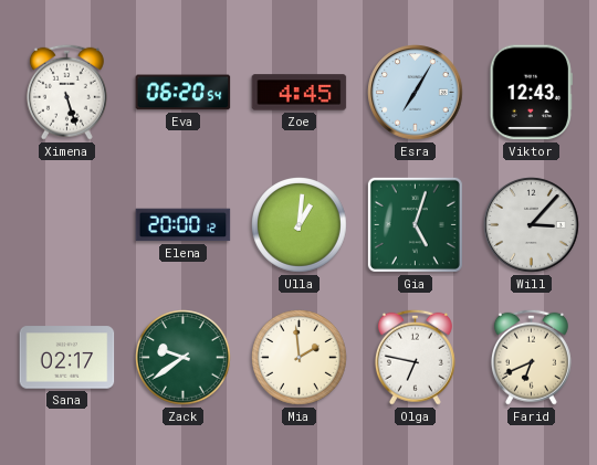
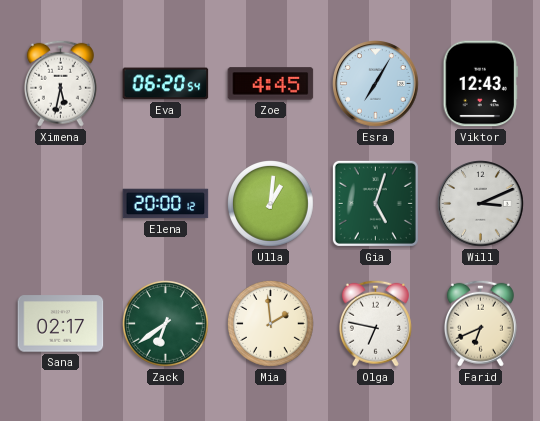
Ximena: 5:27 -> 5:32
Will: 3:07 -> 3:11
Zack: 9:39 -> 6:39
